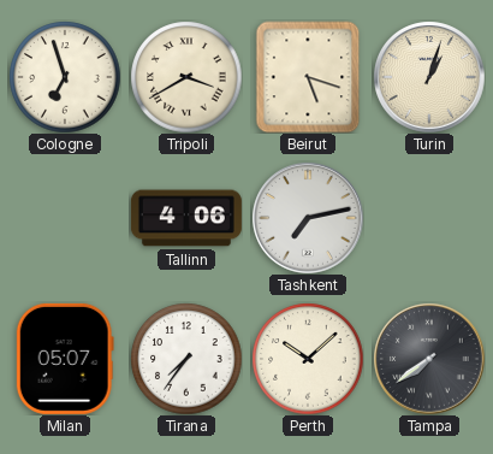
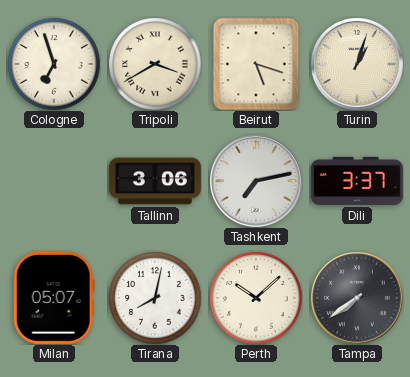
Tallinn: 4:06 -> 3:06
Dili: none -> 3:37
Tirana: 7:36 -> 8:02
